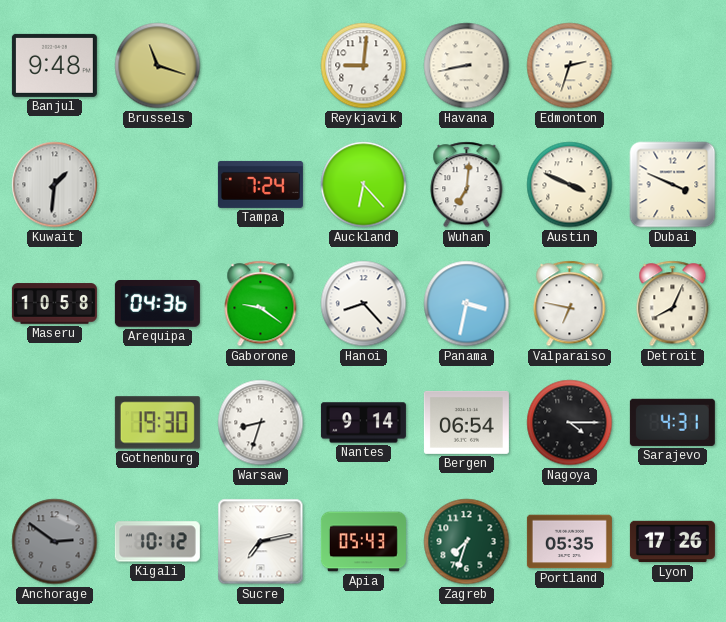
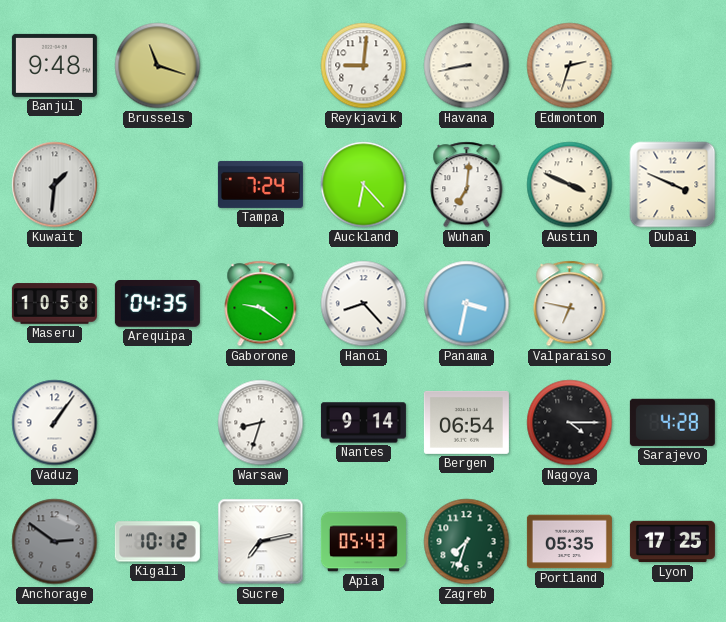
Arequipa: 04:36 -> 04:35
Detroit: 8:04 -> none
Vaduz: none -> 1:06
Gothenburg: 19:30 -> none
Sarajevo: 4:31 -> 4:28
Lyon: 17:26 -> 17:25
